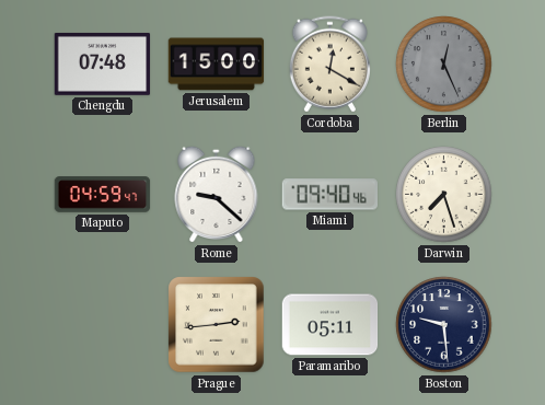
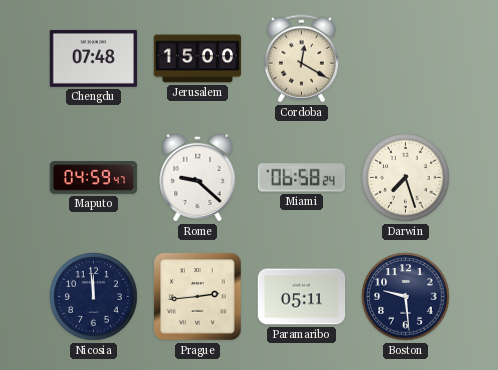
Berlin: 12:26 -> none
Miami: 09:40 -> 06:58
Nicosia: none -> 11:59
